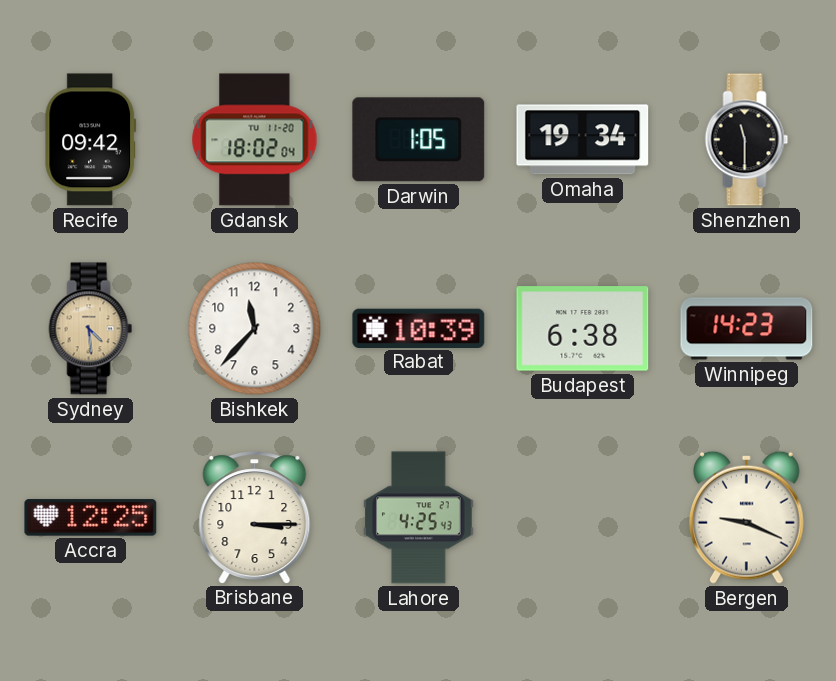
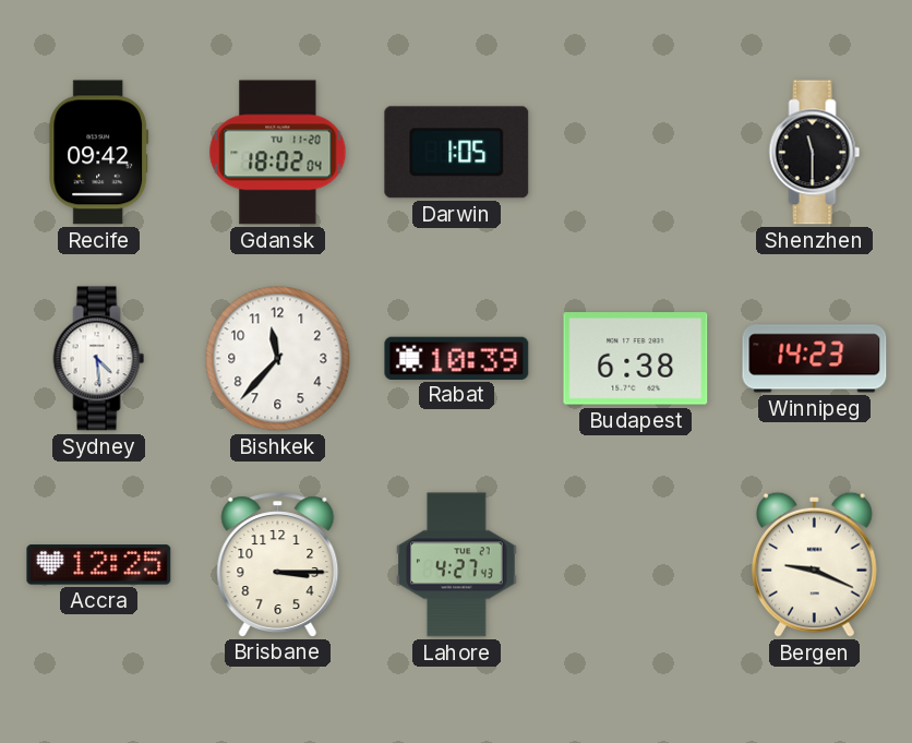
Omaha: 19:34 -> none
Sydney dial: champagne -> white
Lahore: 4:25 -> 4:27
